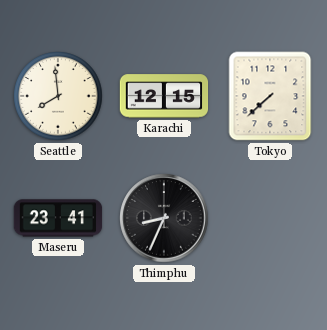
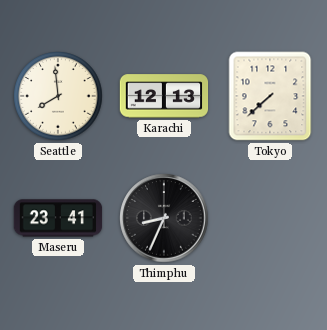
Karachi: 12:15 -> 12:13
